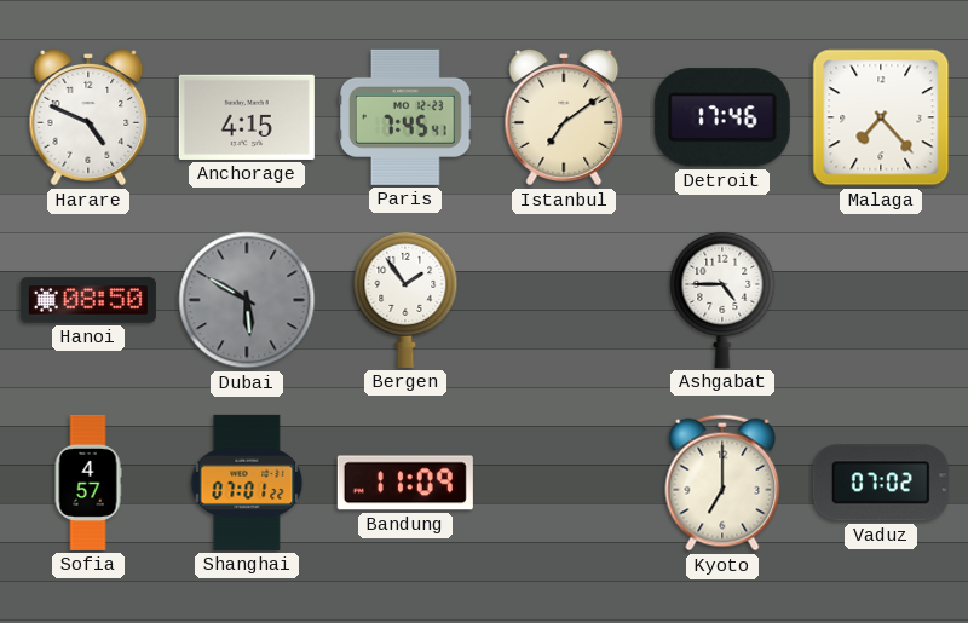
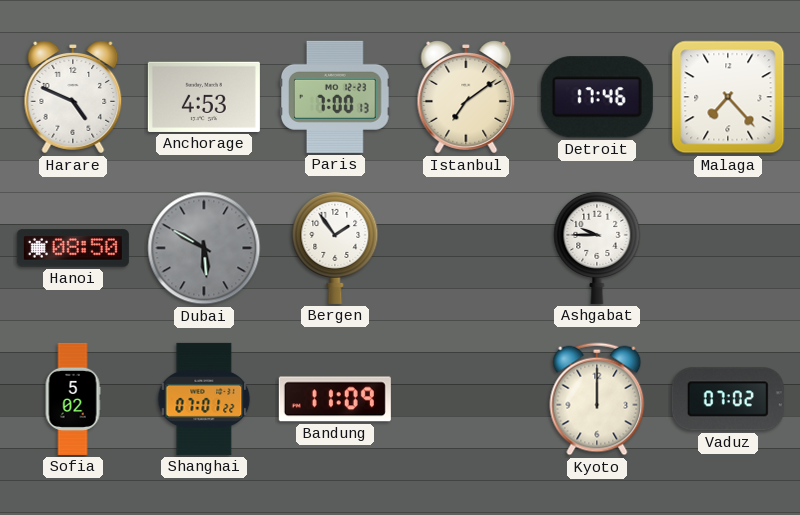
Anchorage: 4:15 -> 4:53
Paris: 7:45 -> 7:00
Ashgabat: 4:45 -> 9:45
Sofia: 4:57 -> 5:02
Kyoto: 7:00 -> 12:00
